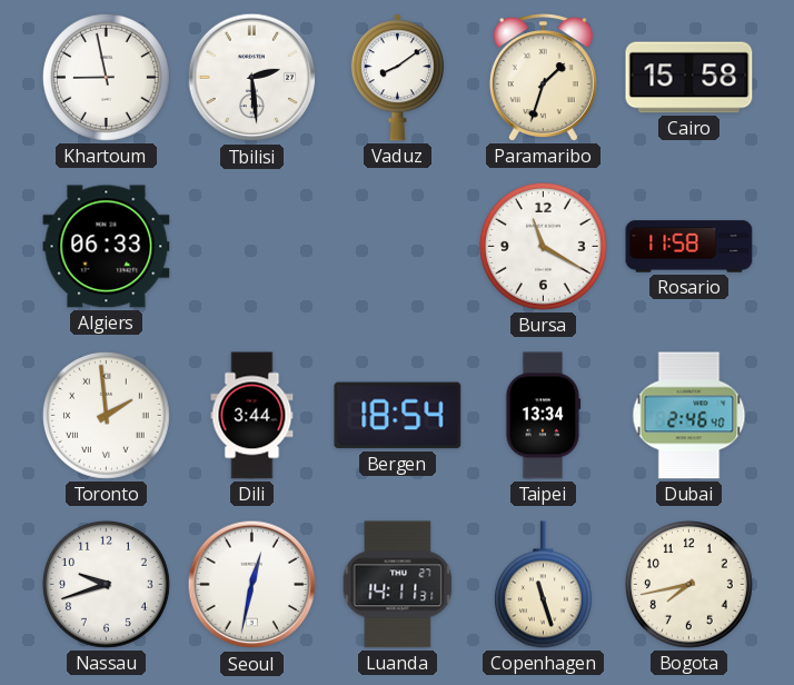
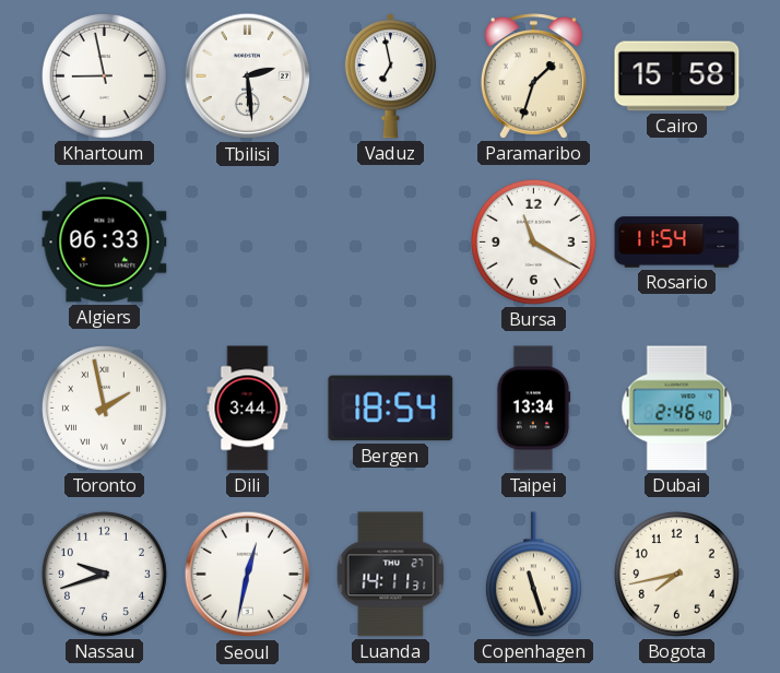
Vaduz: 8:09 -> 6:58
Rosario: 11:58 -> 11:54
Toronto: 1:59 -> 1:58
